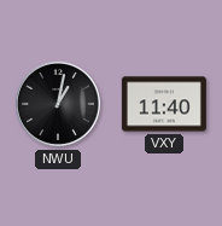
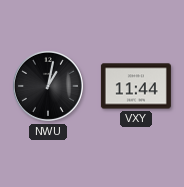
VXY: 11:40 -> 11:44
